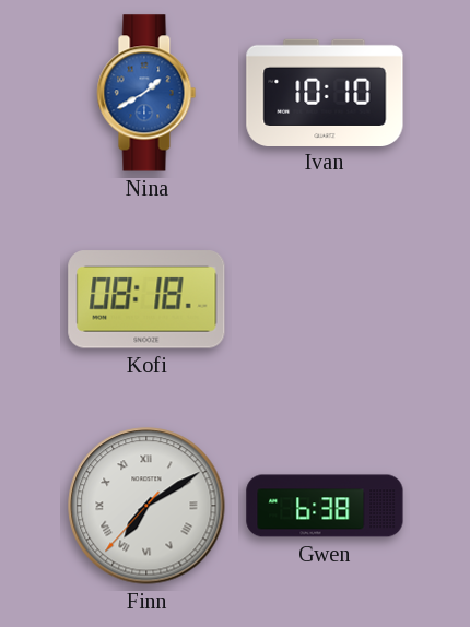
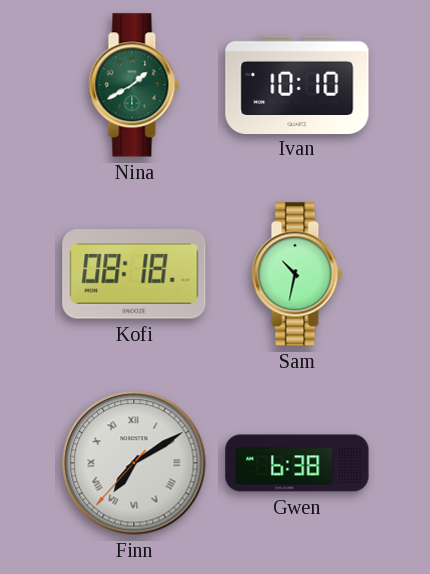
Nina dial: blue -> green
Sam: none -> 10:32
